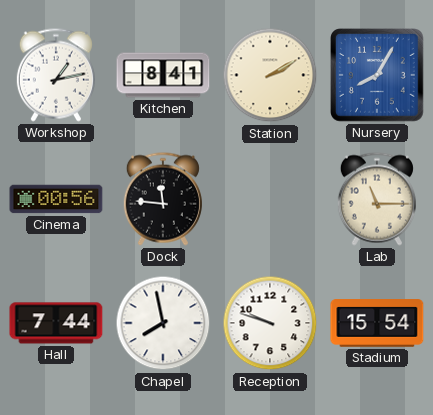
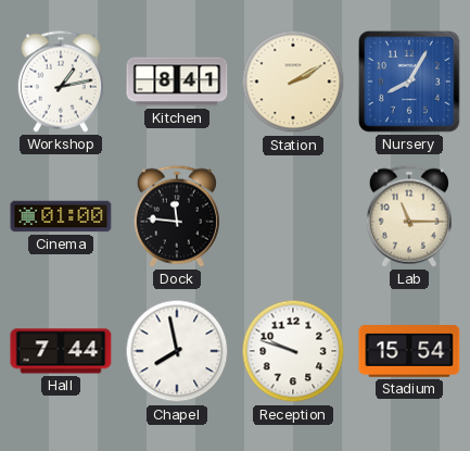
Cinema: 00:56 -> 01:00
